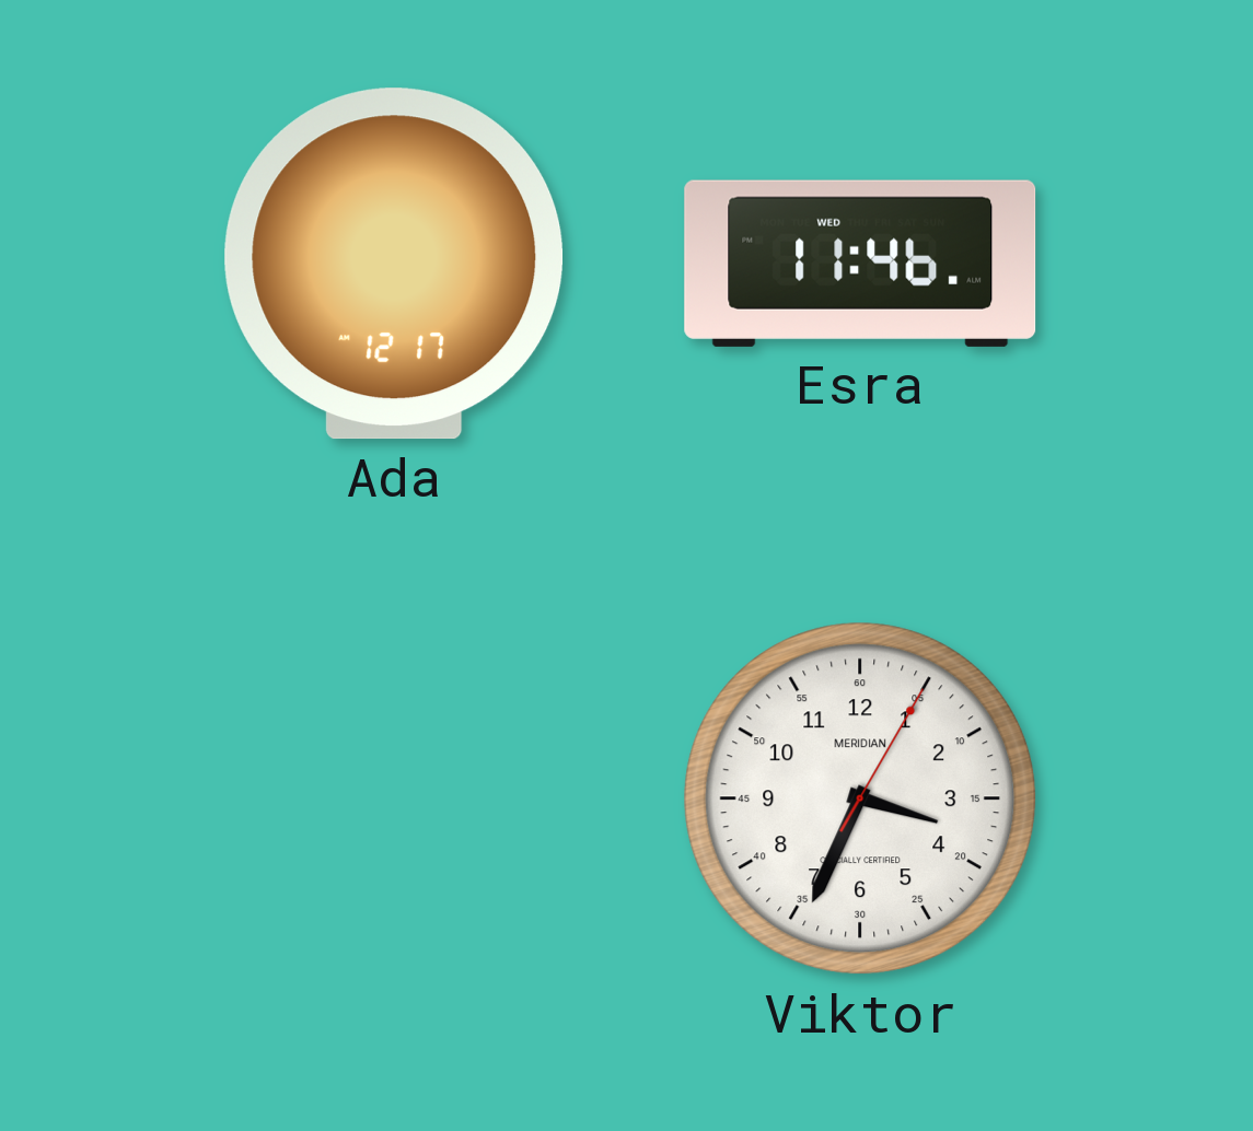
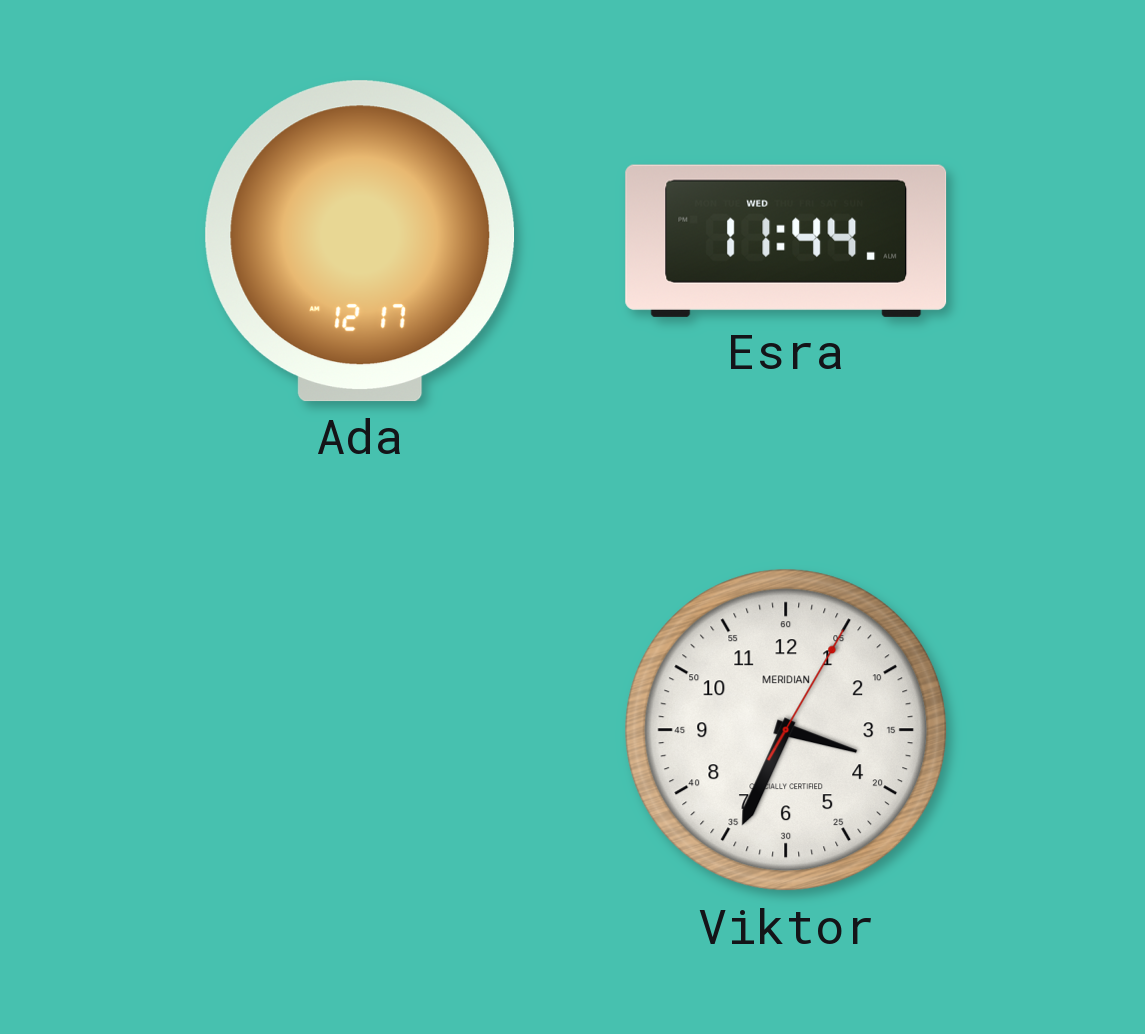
Esra: 11:46 -> 11:44
